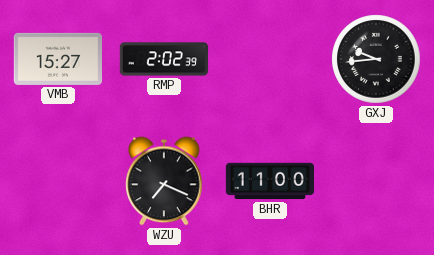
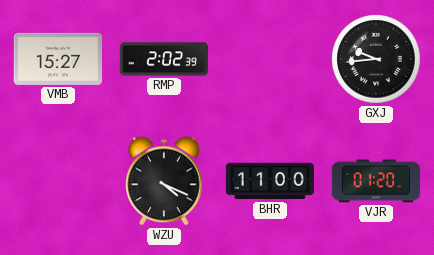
WZU: 7:19 -> 4:19
VJR: none -> 01:20
